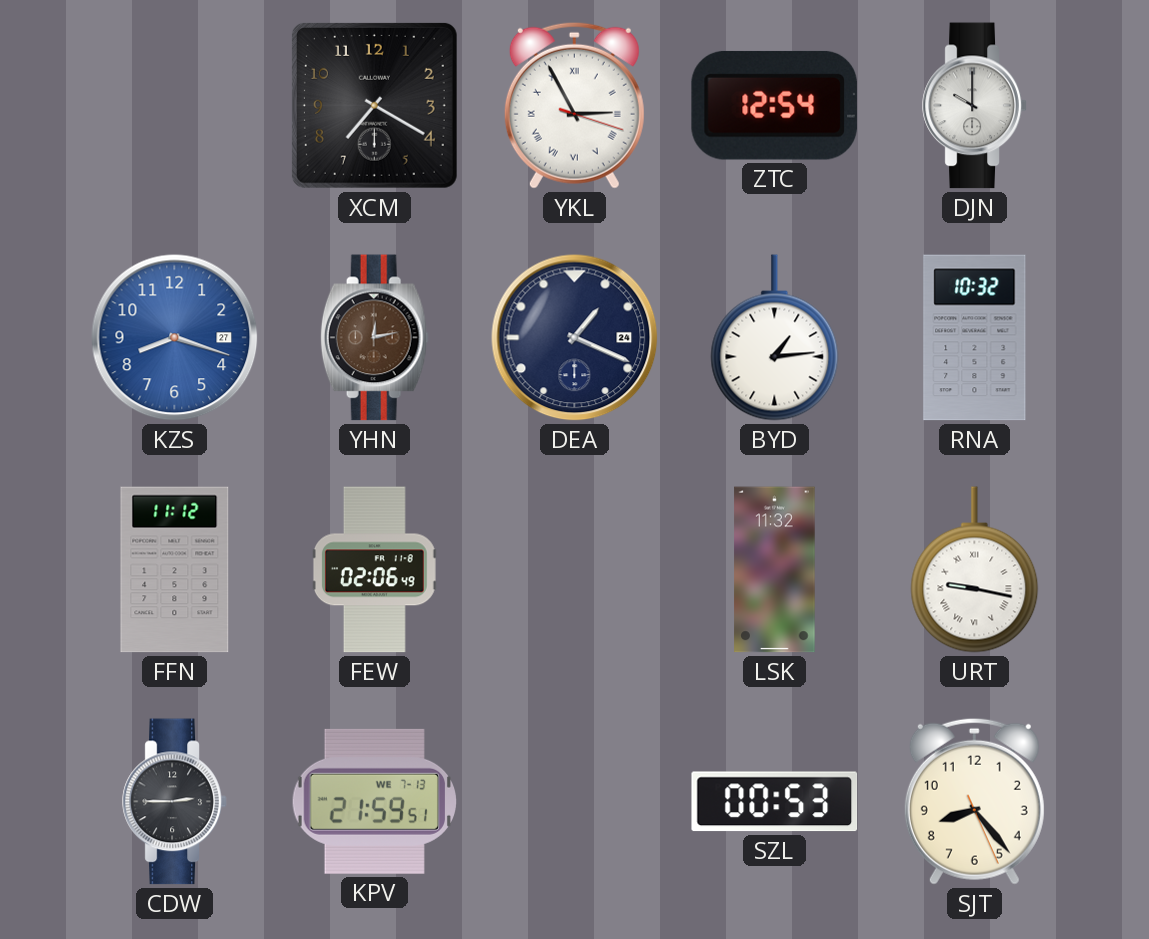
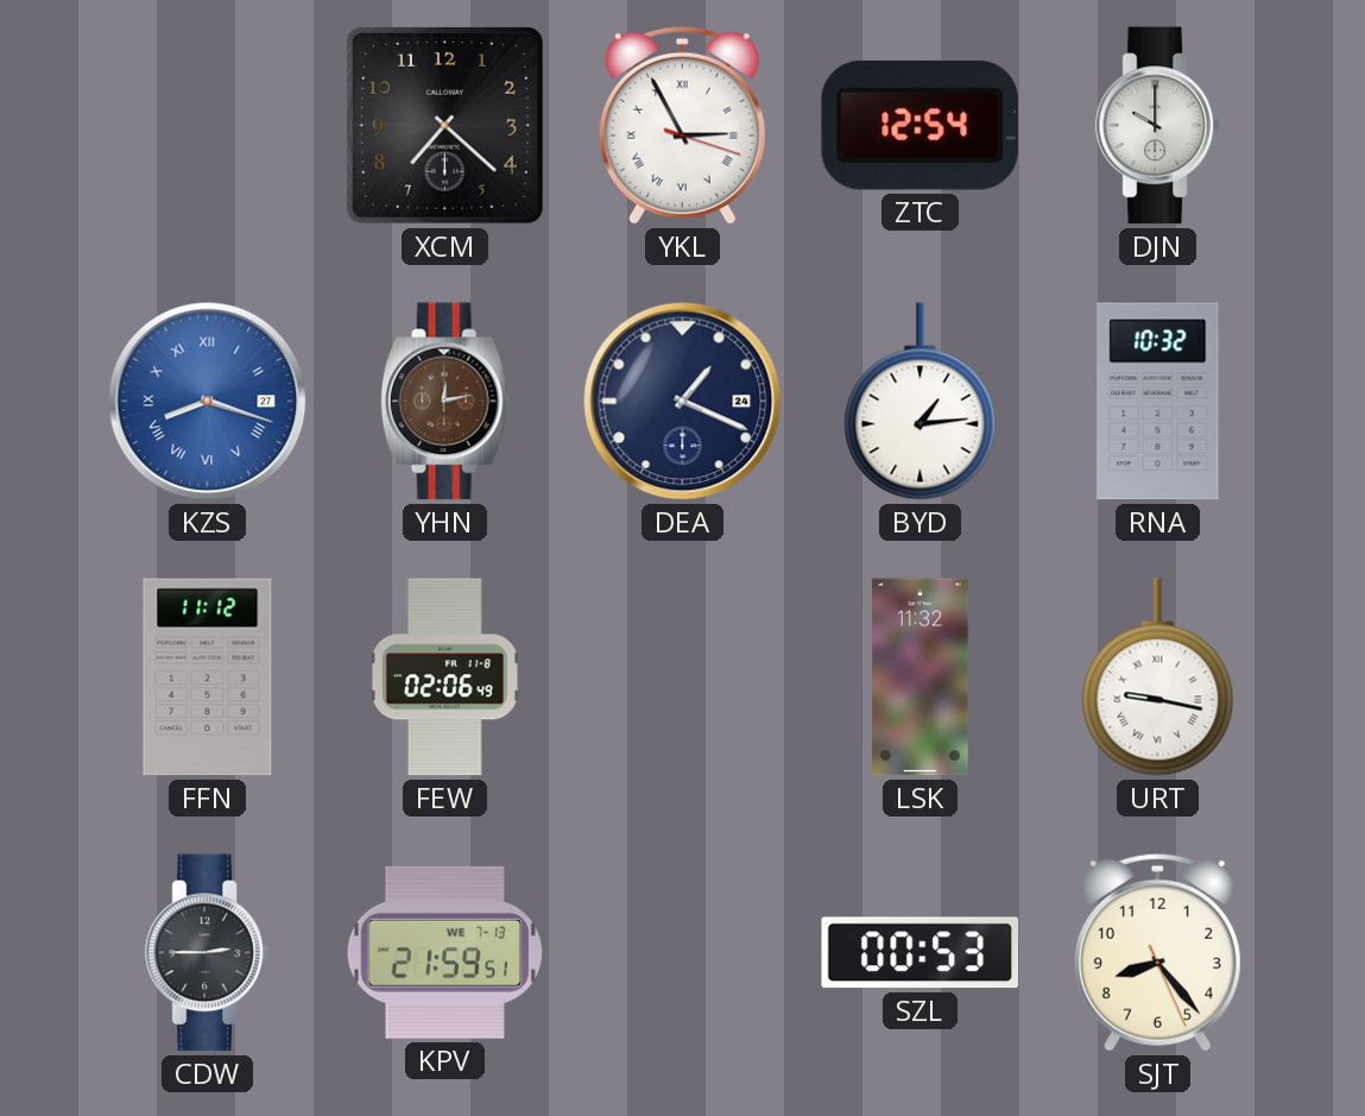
XCM: 7:20 -> 7:22
KZS numerals: Arabic -> Roman
